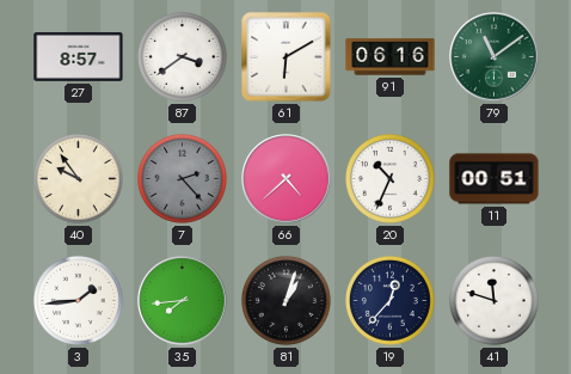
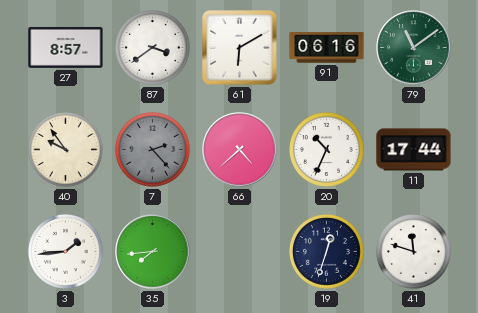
11: 00:51 -> 17:44
81: 1:03 -> none
19: 12:37 -> 12:33
